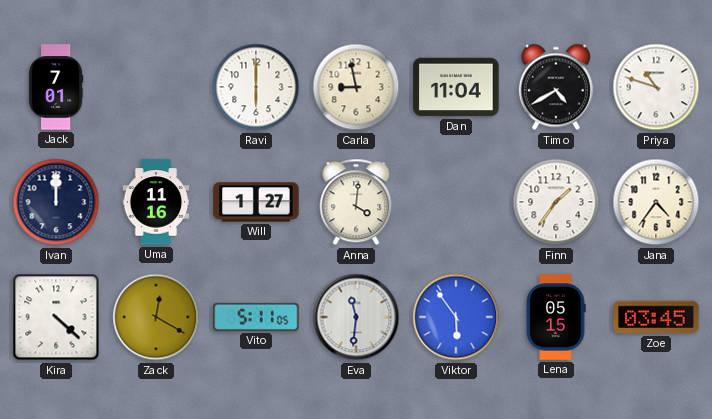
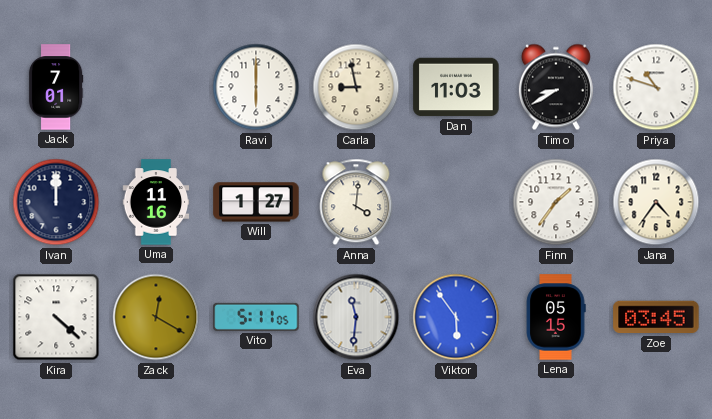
Dan: 11:04 -> 11:03
Timo: 4:40 -> 8:40
